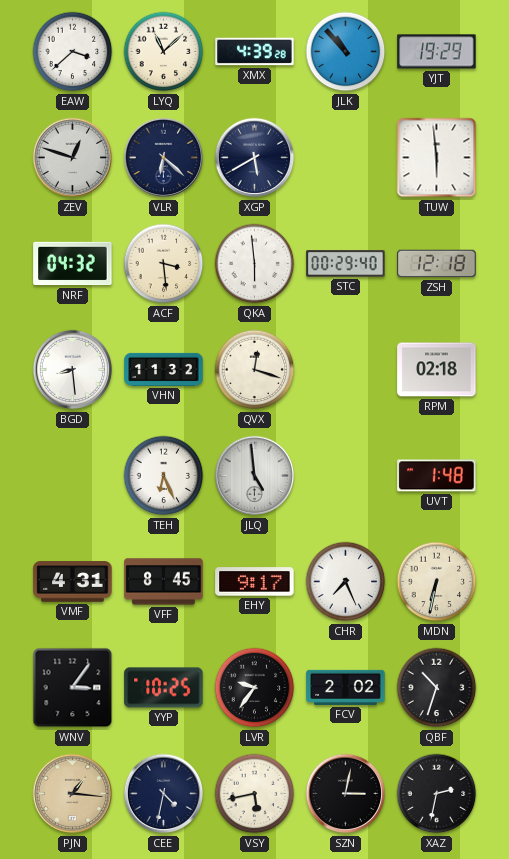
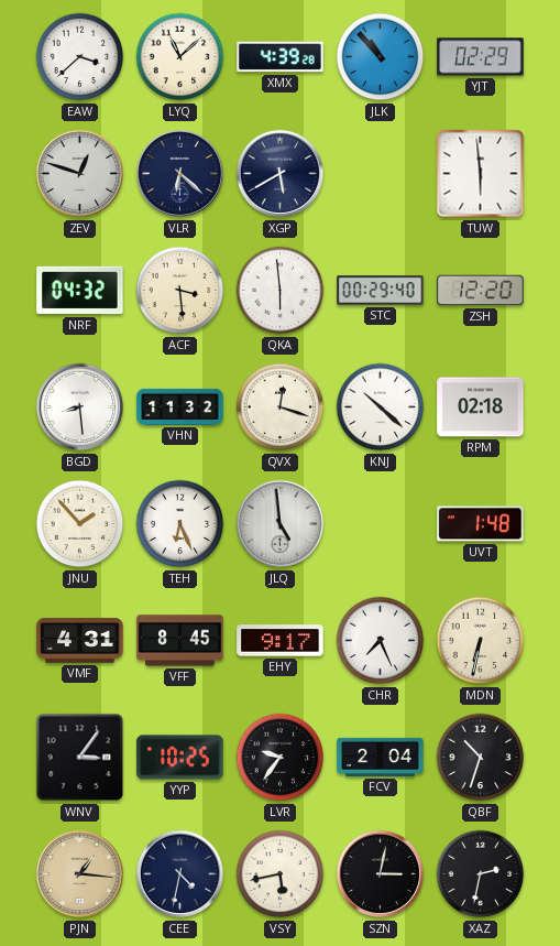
YJT: 19:29 -> 02:29
ZSH: 12:18 -> 12:20
KNJ: none -> 10:22
JNU: none -> 1:53
FCV: 2:02 -> 2:04
